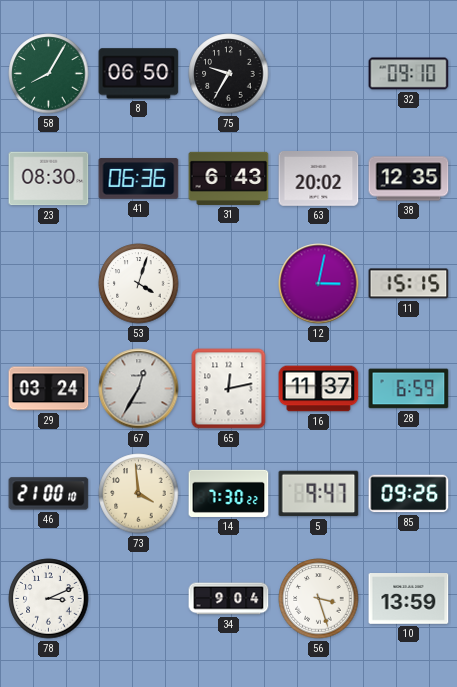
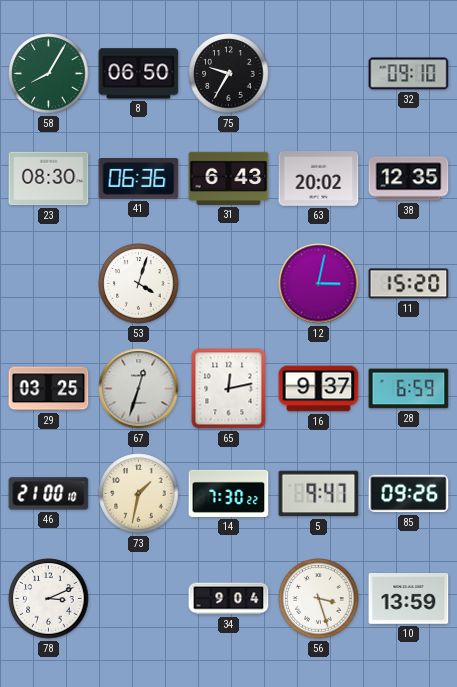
11: 15:15 -> 15:20
29: 03:24 -> 03:25
67: 12:35 -> 12:33
16: 11:37 -> 9:37
73: 3:59 -> 1:32
